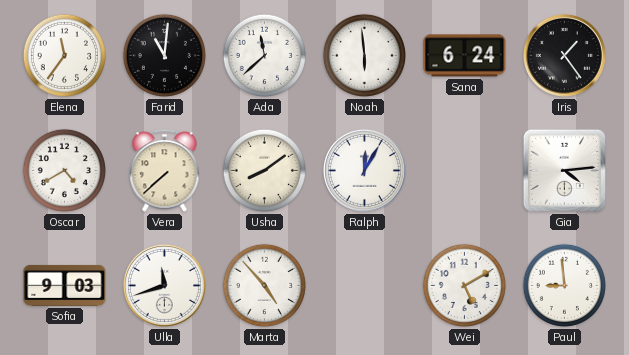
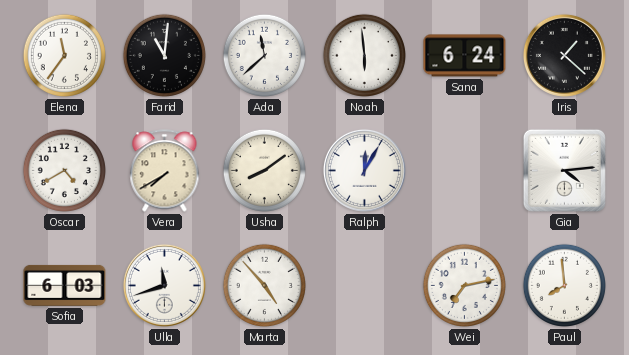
Iris: 1:24 -> 1:22
Vera: 7:38 -> 7:40
Sofia: 9:03 -> 6:03
Wei: 5:10 -> 7:13
Paul: 8:59 -> 7:59
